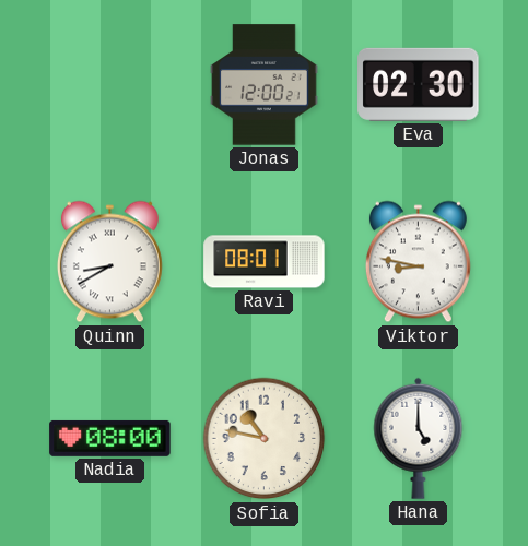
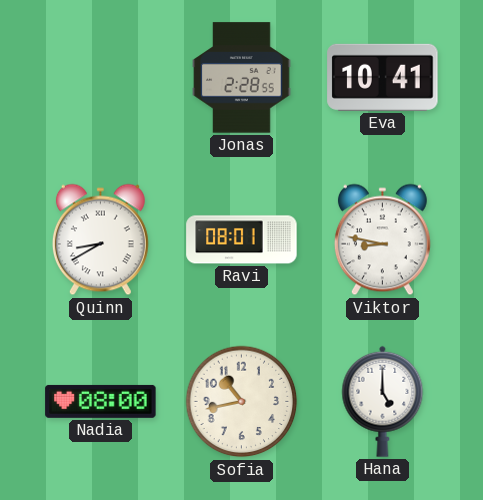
Jonas: 12:00 -> 2:28
Eva: 02:30 -> 10:41
Sofia: 10:47 -> 10:43
